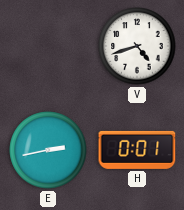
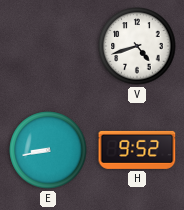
E: 2:43 -> 8:43
H: 0:01 -> 9:52
